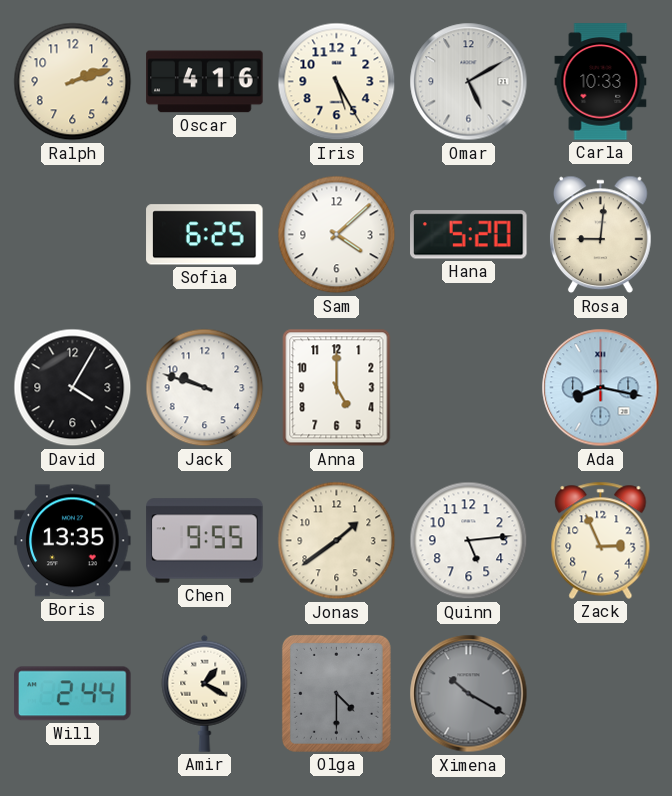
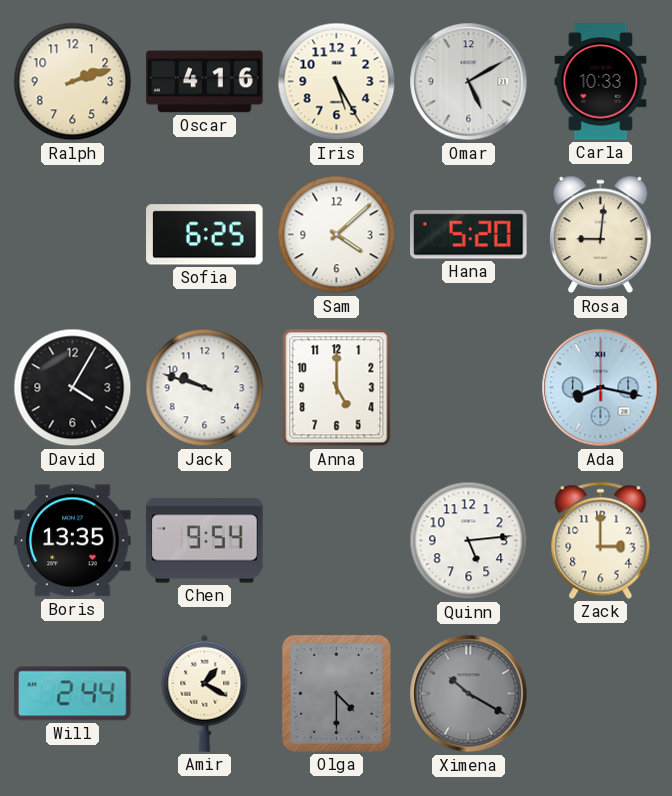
Chen: 9:55 -> 9:54
Jonas: 1:39 -> none
Zack: 2:56 -> 3:00
